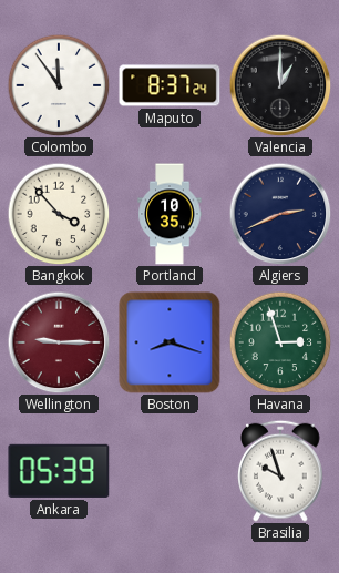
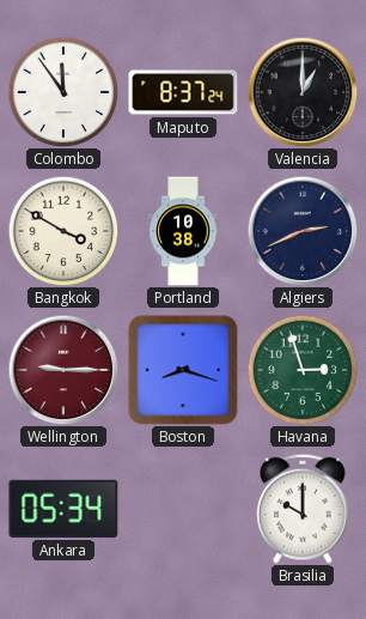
Bangkok: 3:53 -> 3:50
Portland: 10:35 -> 10:38
Ankara: 05:39 -> 05:34
Brasilia: 9:57 -> 10:00
